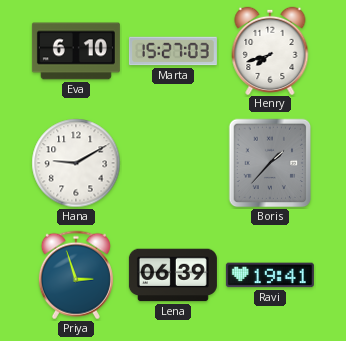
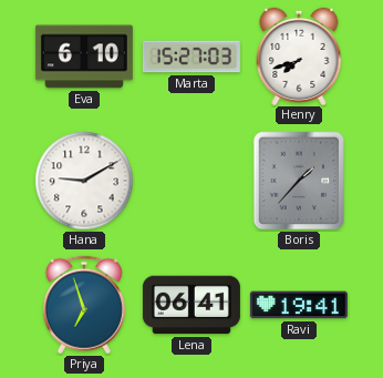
Priya: 2:57 -> 6:57
Lena: 06:39 -> 06:41
